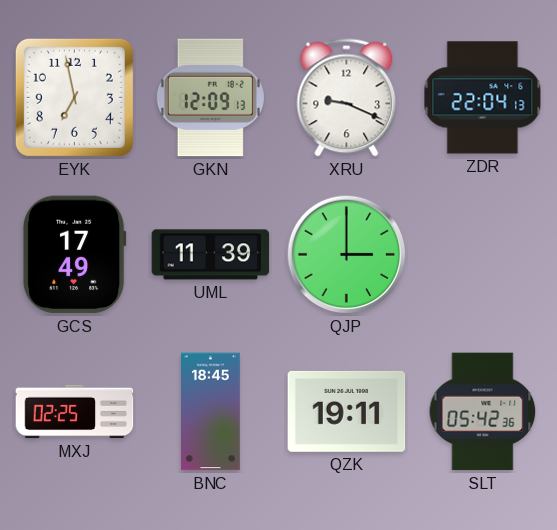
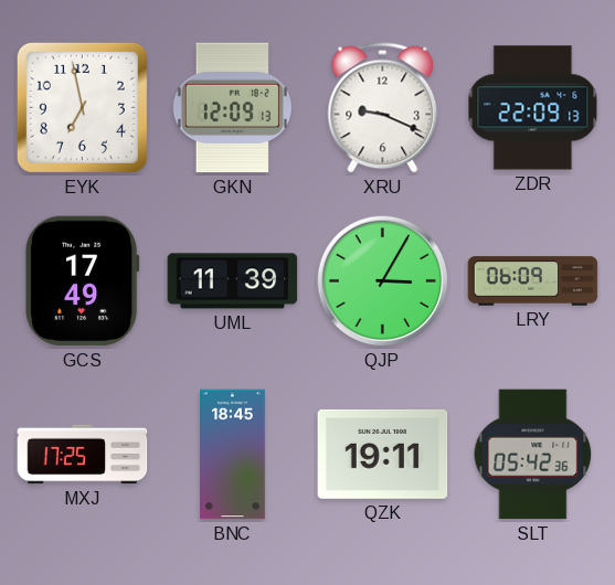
ZDR: 22:04 -> 22:09
QJP: 3:00 -> 3:05
LRY: none -> 06:09
MXJ: 02:25 -> 17:25
